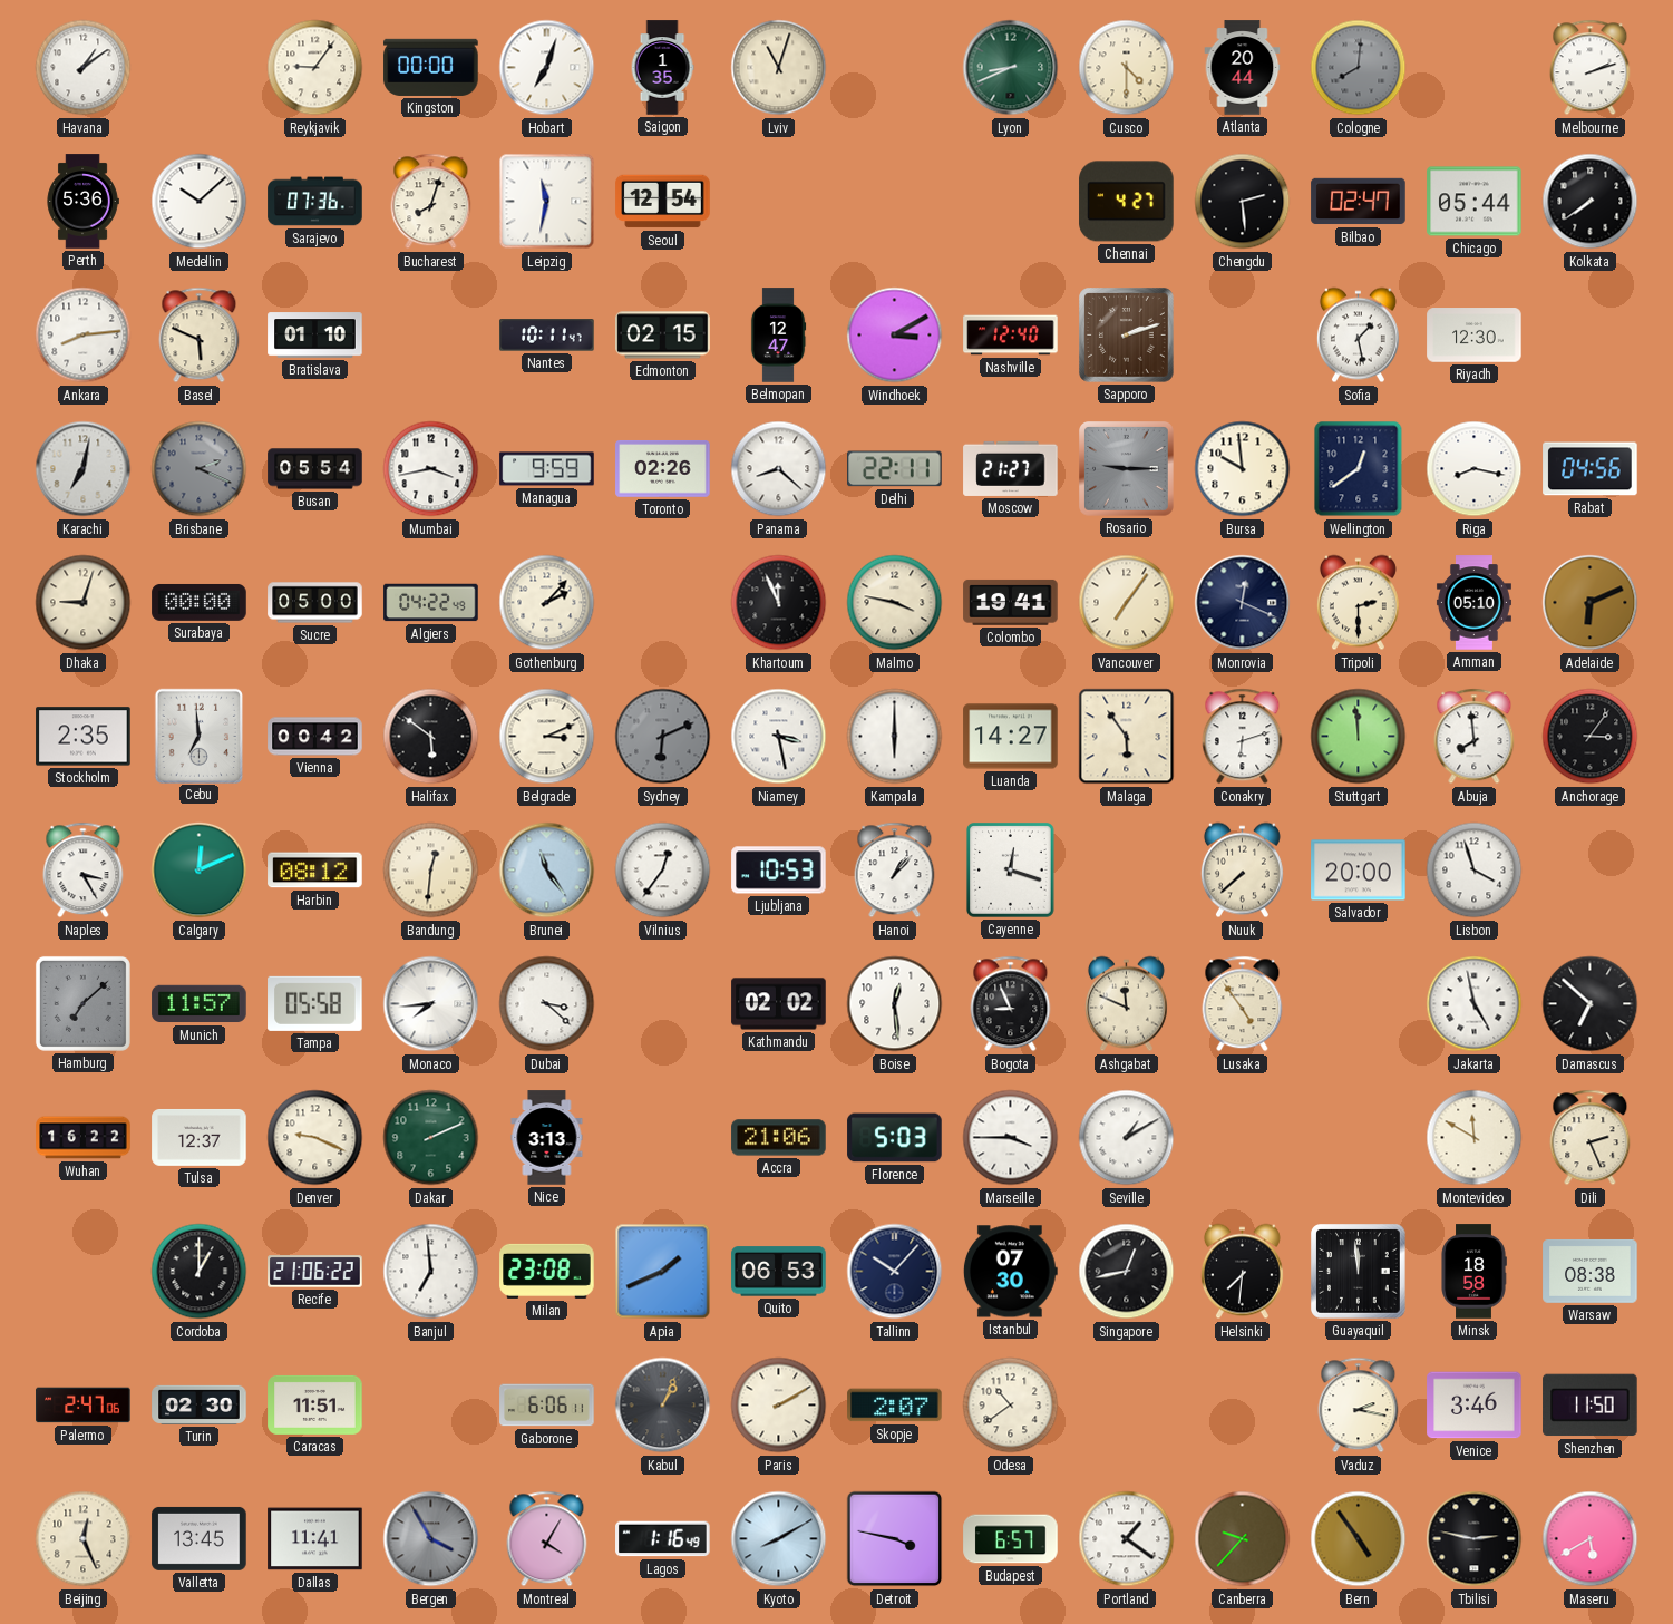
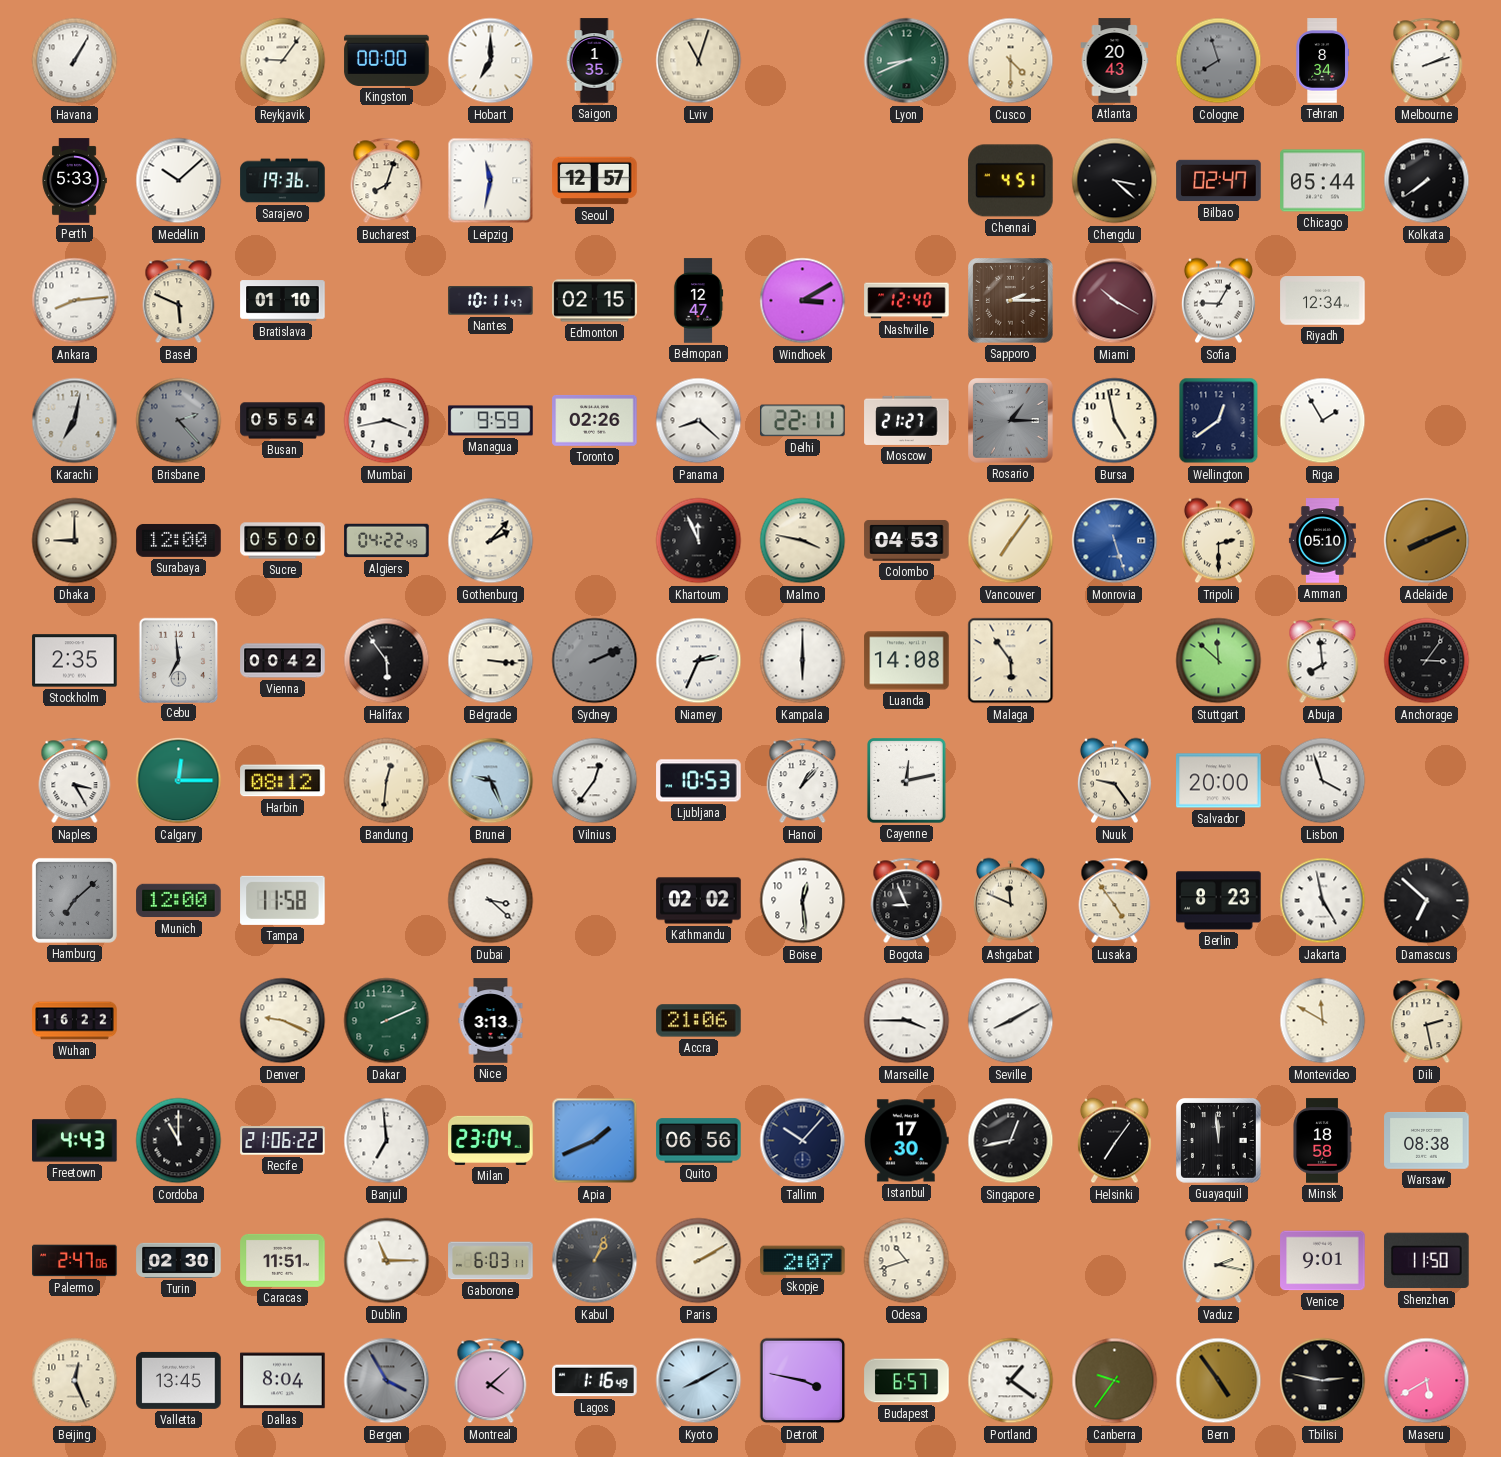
Havana: 1:09 -> 1:05
Hobart: 7:03 -> 7:00
Atlanta: 20:44 -> 20:43
Cologne: 8:01 -> 7:57
Tehran: none -> 8:34
Perth: 5:36 -> 5:33
Sarajevo: 07:36 -> 19:36
Seoul: 12:54 -> 12:57
Chennai: 4:27 -> 4:51
Chengdu: 2:29 -> 3:22
Sapporo: 2:12 -> 2:15
Miami: none -> 10:20
Sofia: 1:28 -> 9:05
Riyadh: 12:30 -> 12:34
Brisbane: 2:19 -> 2:23
Rosario: 9:15 -> 1:15
Bursa: 9:59 -> 4:58
Riga: 8:17 -> 1:55
Rabat: 04:56 -> none
Dhaka: 9:03 -> 9:00
Surabaya: 00:00 -> 12:00
Colombo: 19:41 -> 04:53
Monrovia: 12:19 -> 5:27
Monrovia dial: navy -> blue
Adelaide: 6:11 -> 8:11
Halifax: 5:51 -> 5:54
Belgrade: 3:11 -> 3:16
Sydney: 6:11 -> 2:11
Niamey: 3:28 -> 2:34
Luanda: 14:27 -> 14:08
Conakry: 6:12 -> none
Stuttgart: 11:59 -> 11:52
Calgary: 12:11 -> 12:15
Brunei: 11:24 -> 9:26
Cayenne: 12:18 -> 12:13
Nuuk: 7:38 -> 9:24
Munich: 11:57 -> 12:00
Tampa: 05:58 -> 11:58
Monaco: 7:44 -> none
Berlin: none -> 8:23
Tulsa: 12:37 -> none
Florence: 5:03 -> none
Seville: 1:10 -> 8:10
Dili: 2:26 -> 2:28
Freetown: none -> 4:43
Cordoba: 1:00 -> 11:00
Milan: 23:08 -> 23:04
Quito: 06:53 -> 06:56
Istanbul: 07:30 -> 17:30
Helsinki: 7:31 -> 7:06
Dublin: none -> 11:15
Gaborone: 6:06 -> 6:03
Odesa: 10:39 -> 10:42
Venice: 3:46 -> 9:01
Dallas: 11:41 -> 8:04
Montreal: 4:05 -> 4:08
Canberra: 9:37 -> 9:36
